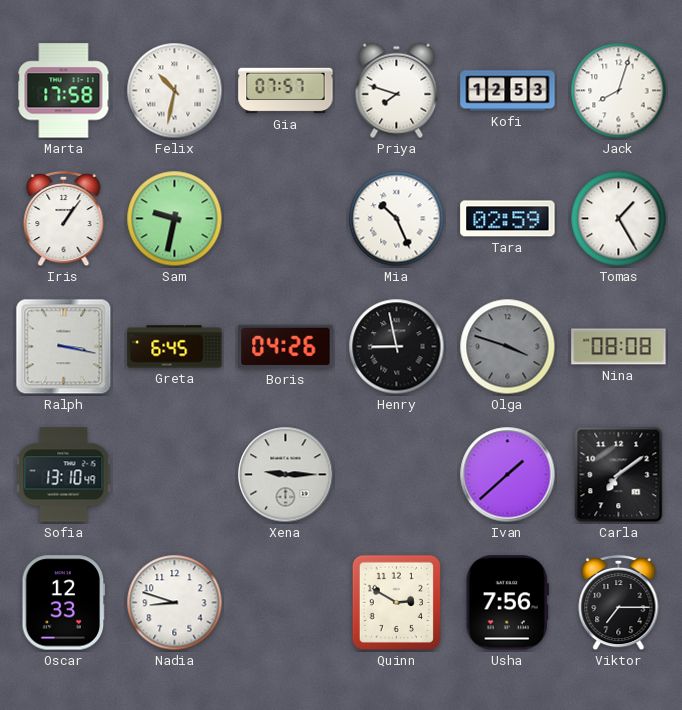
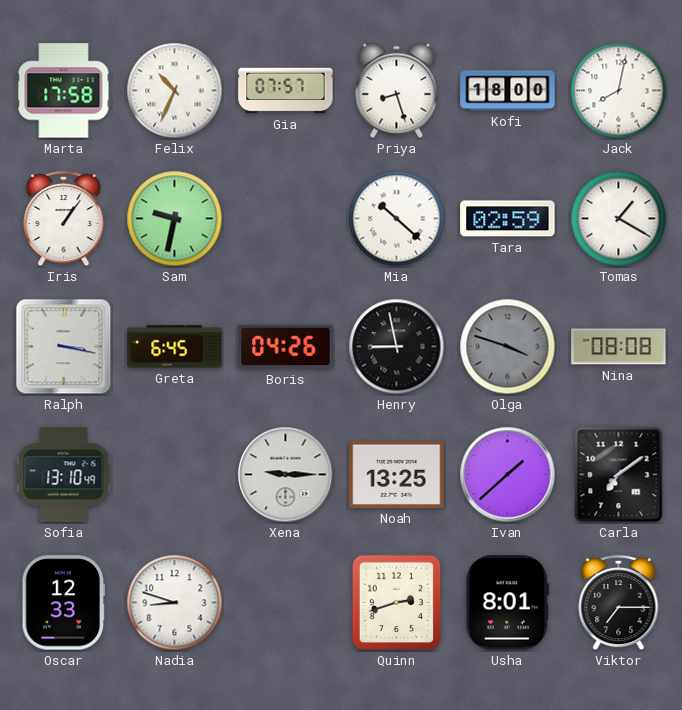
Felix: 10:32 -> 10:34
Priya: 7:48 -> 8:27
Kofi: 12:53 -> 18:00
Jack: 8:03 -> 8:02
Mia: 10:26 -> 10:22
Tomas: 1:25 -> 1:20
Noah: none -> 13:25
Quinn: 2:50 -> 2:42
Usha: 7:56 -> 8:01
